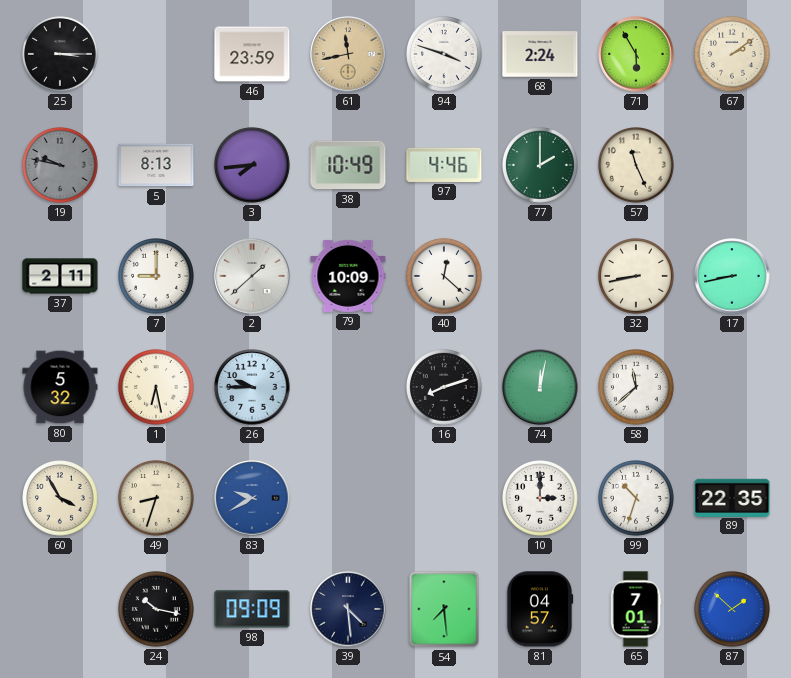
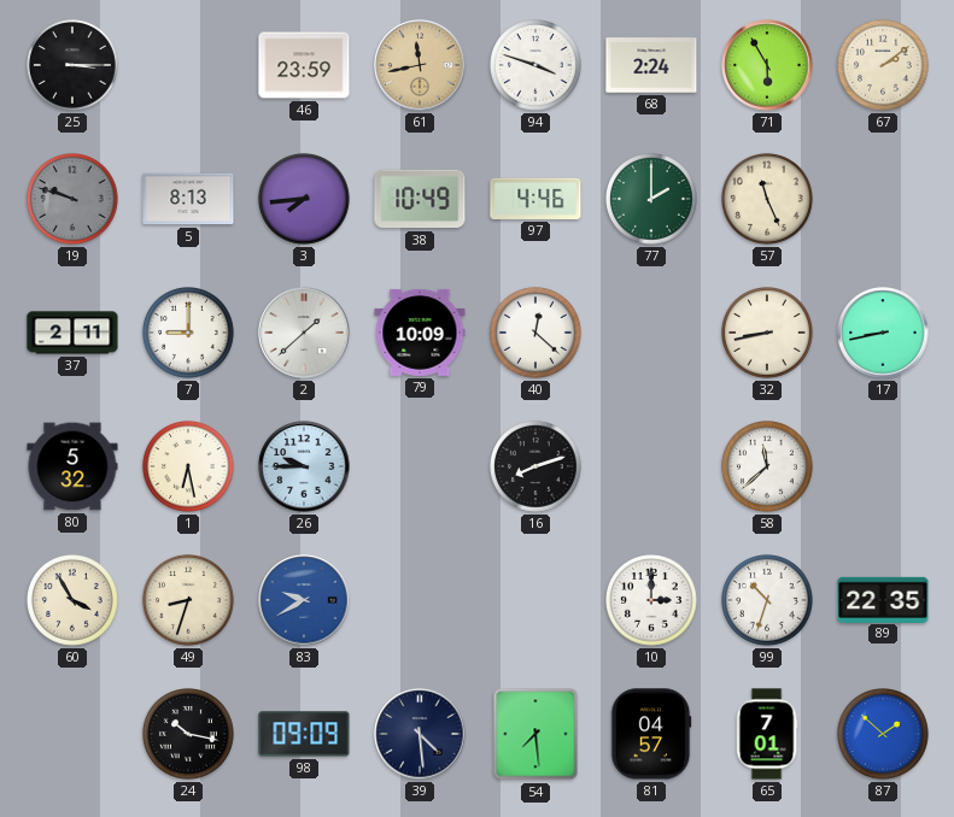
19: 9:47 -> 9:48
74: 12:02 -> none
